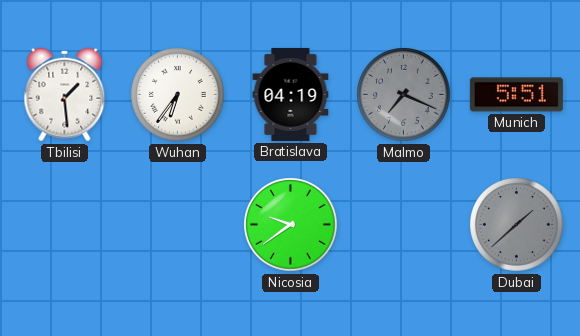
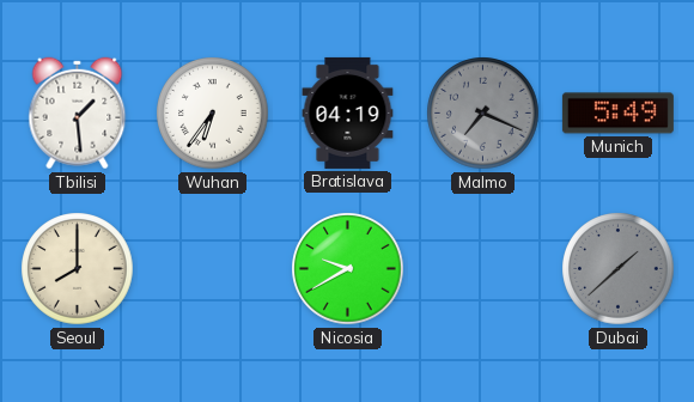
Munich: 5:51 -> 5:49
Seoul: none -> 8:00
Nicosia: 9:39 -> 9:40
